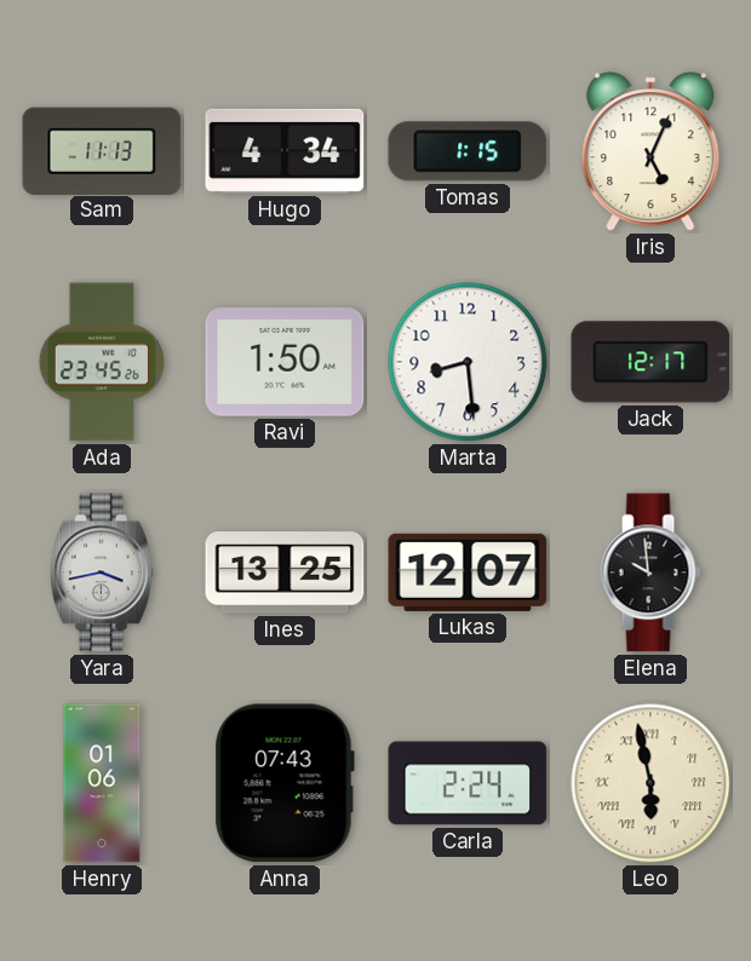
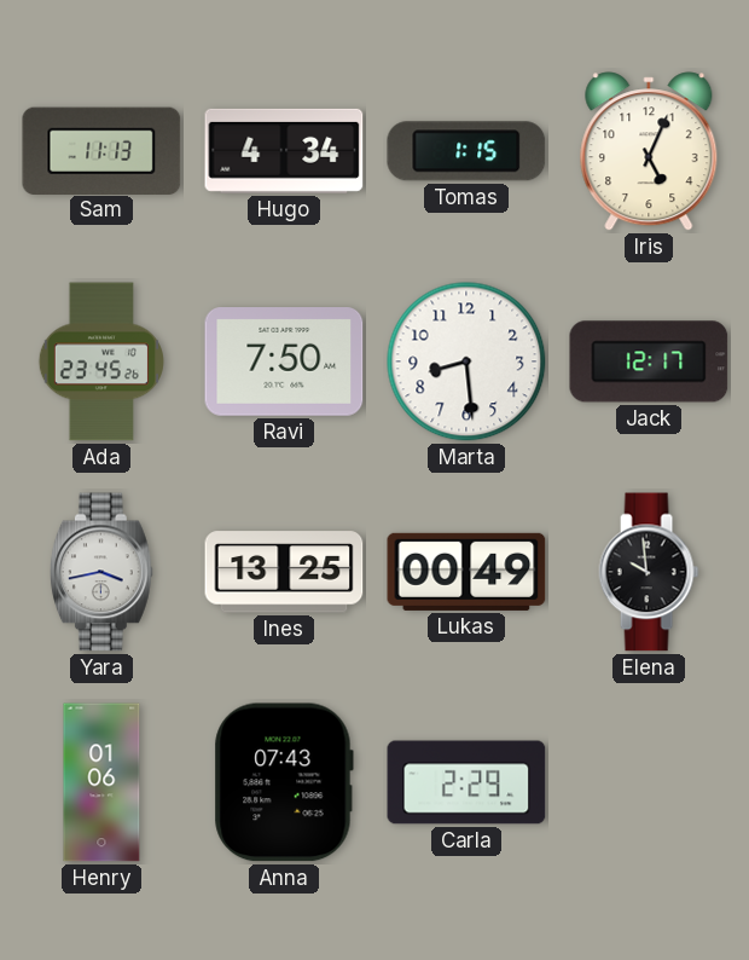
Ravi: 1:50 -> 7:50
Lukas: 12:07 -> 00:49
Carla: 2:24 -> 2:29
Leo: 5:58 -> none
